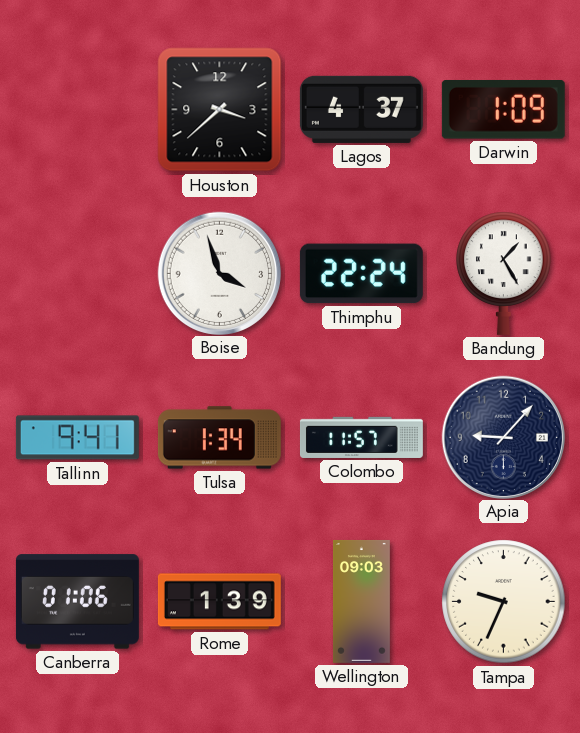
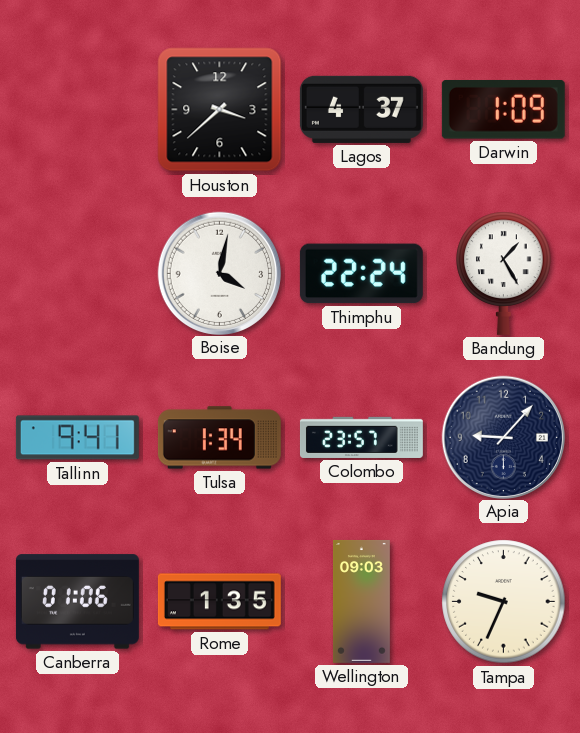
Boise: 3:57 -> 4:02
Colombo: 11:57 -> 23:57
Rome: 1:39 -> 1:35
